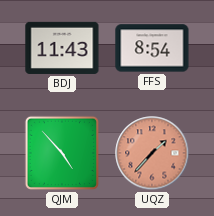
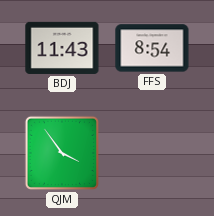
QJM: 4:53 -> 3:54
UQZ: 1:37 -> none
